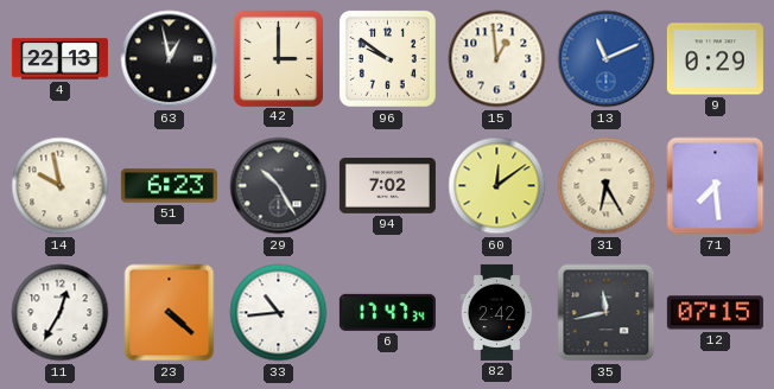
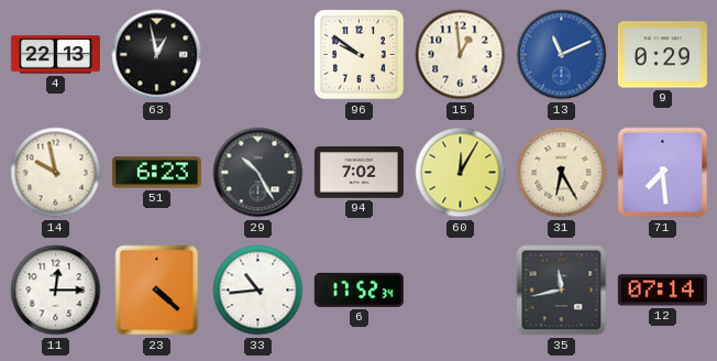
42: 3:00 -> none
60: 12:09 -> 12:05
11: 12:35 -> 12:15
6: 17:47 -> 17:52
82: 2:42 -> none
12: 07:15 -> 07:14
